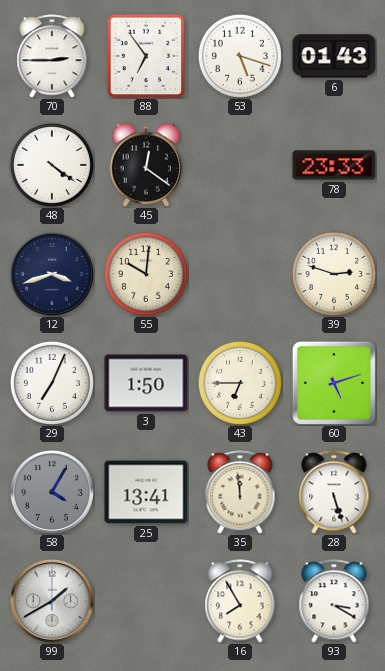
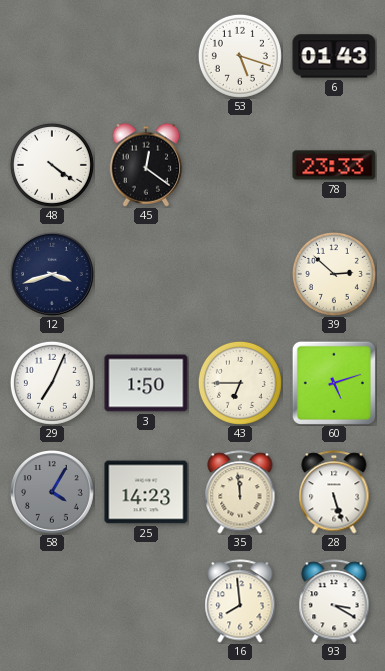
70: 2:45 -> none
88: 6:54 -> none
55: 10:01 -> none
39: 2:48 -> 2:52
25: 13:41 -> 14:23
99: 1:40 -> none
16: 7:55 -> 7:59
